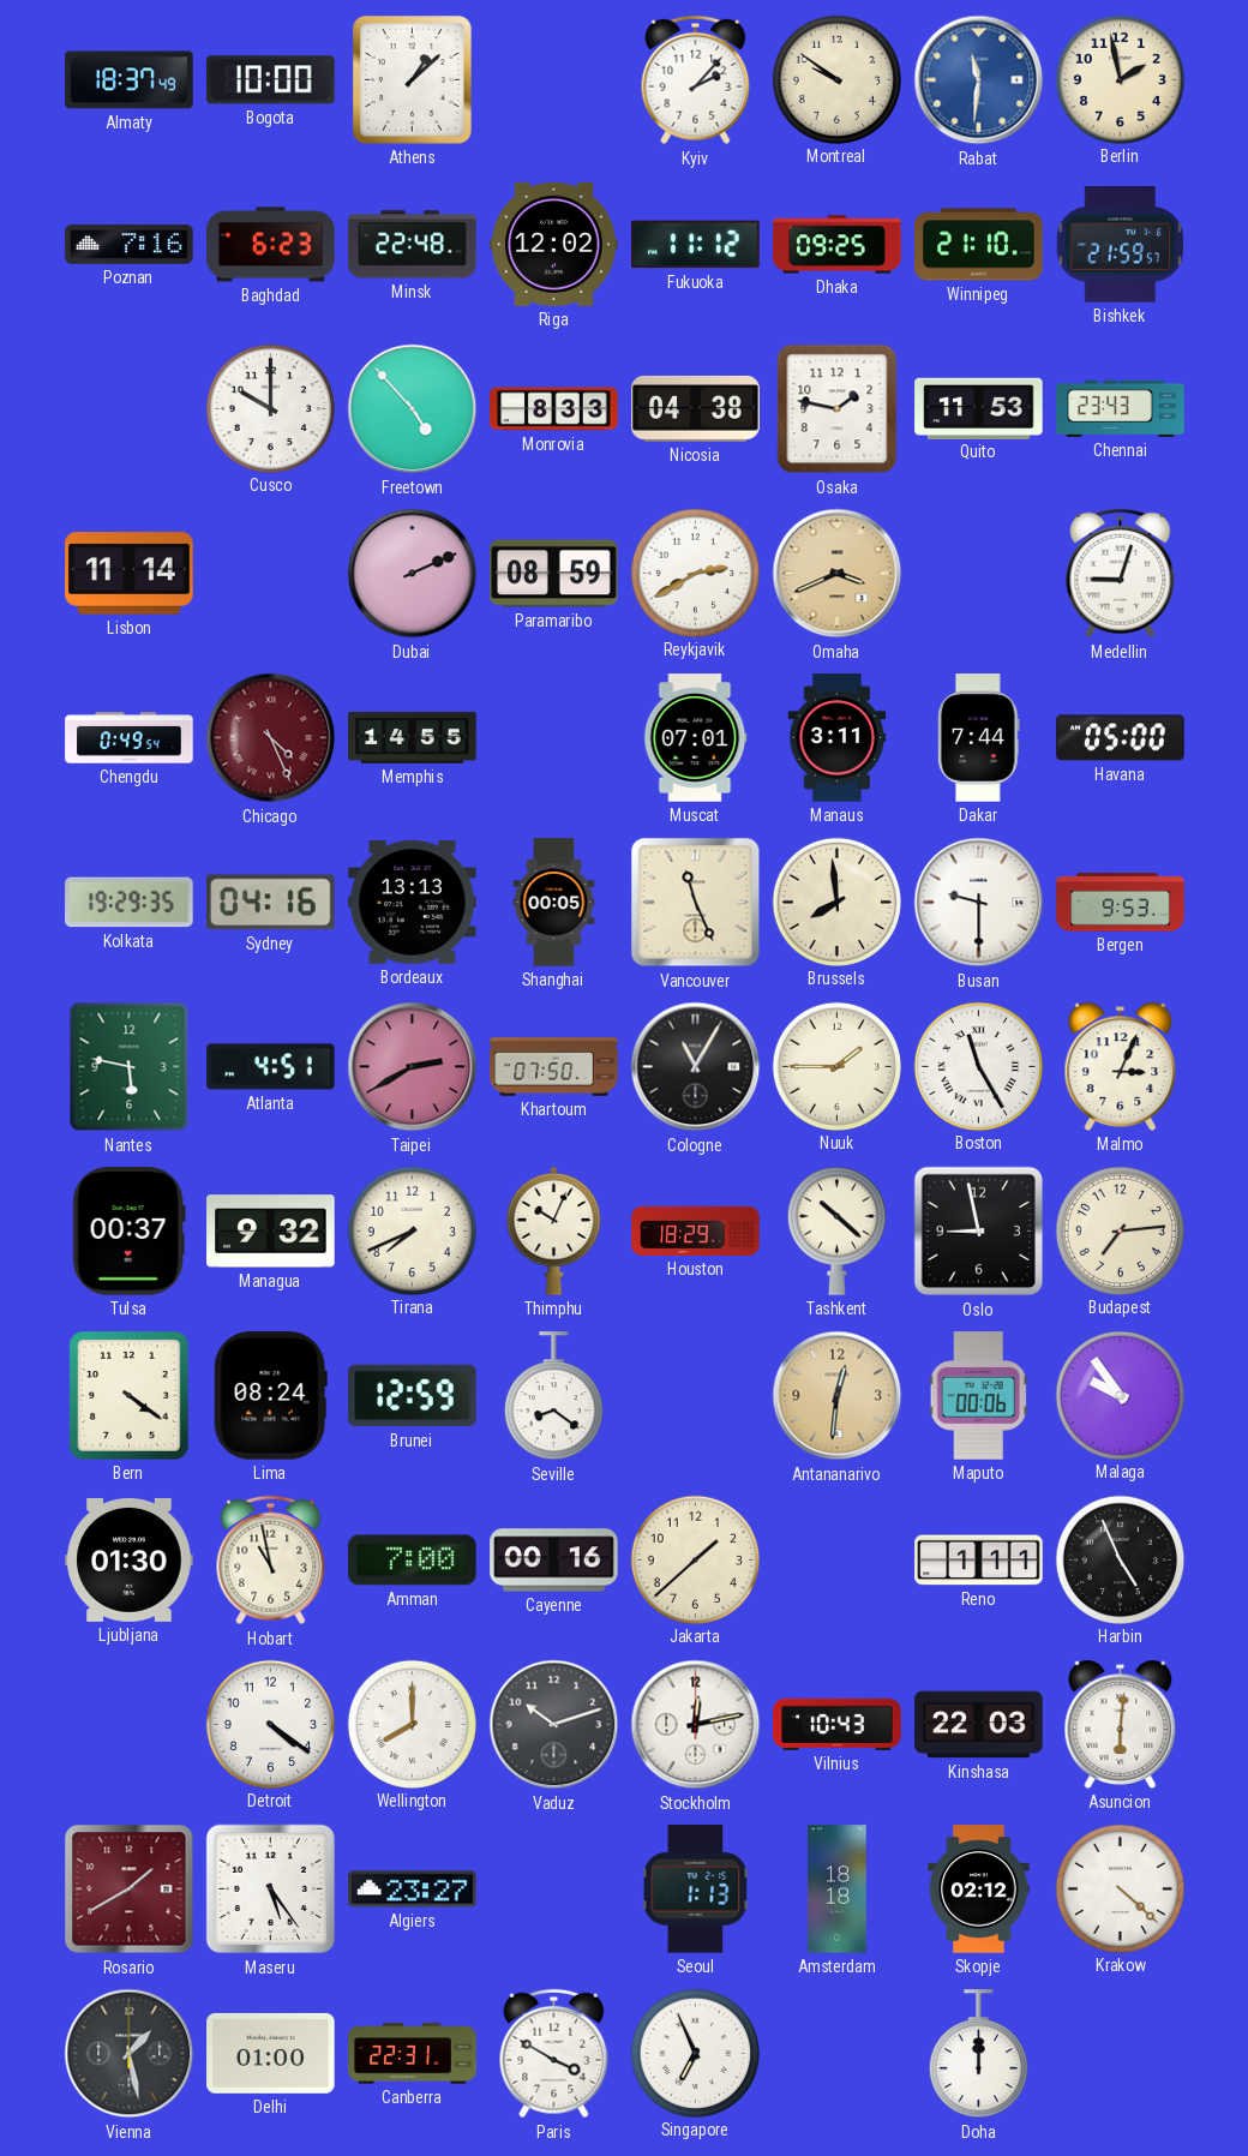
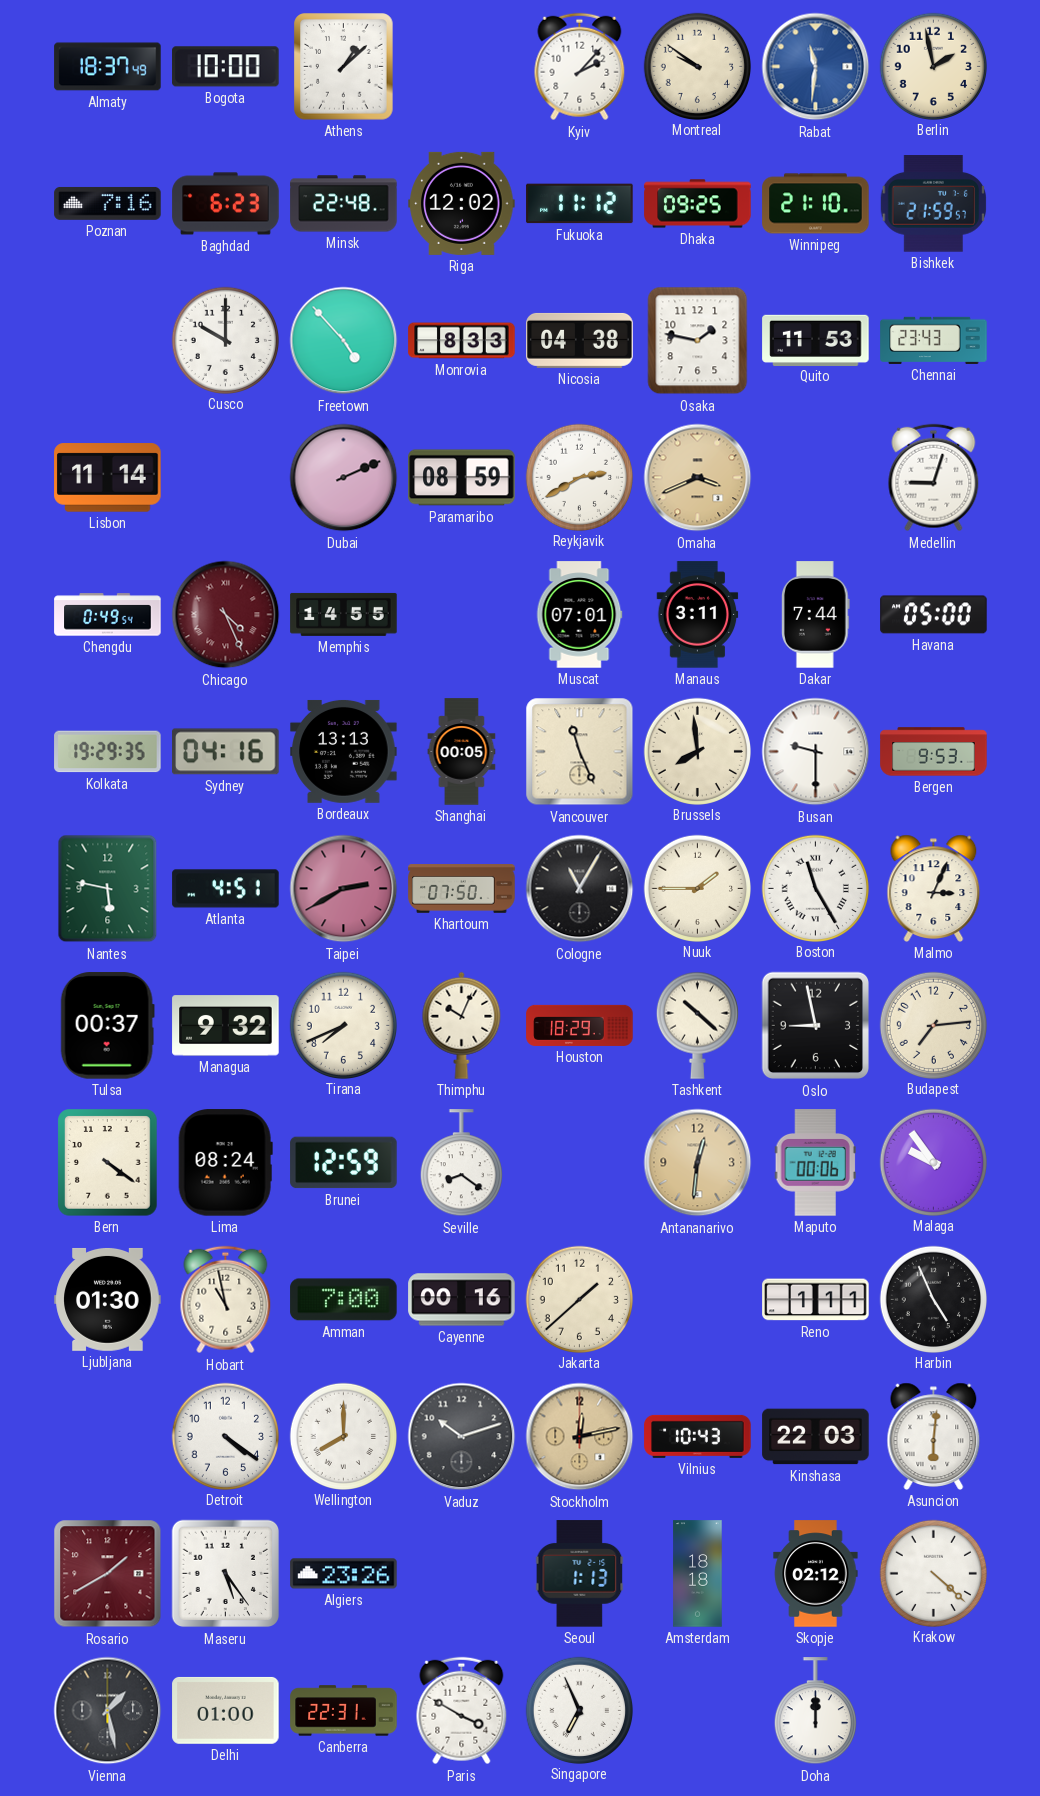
Stockholm dial: white -> champagne
Algiers: 23:27 -> 23:26
